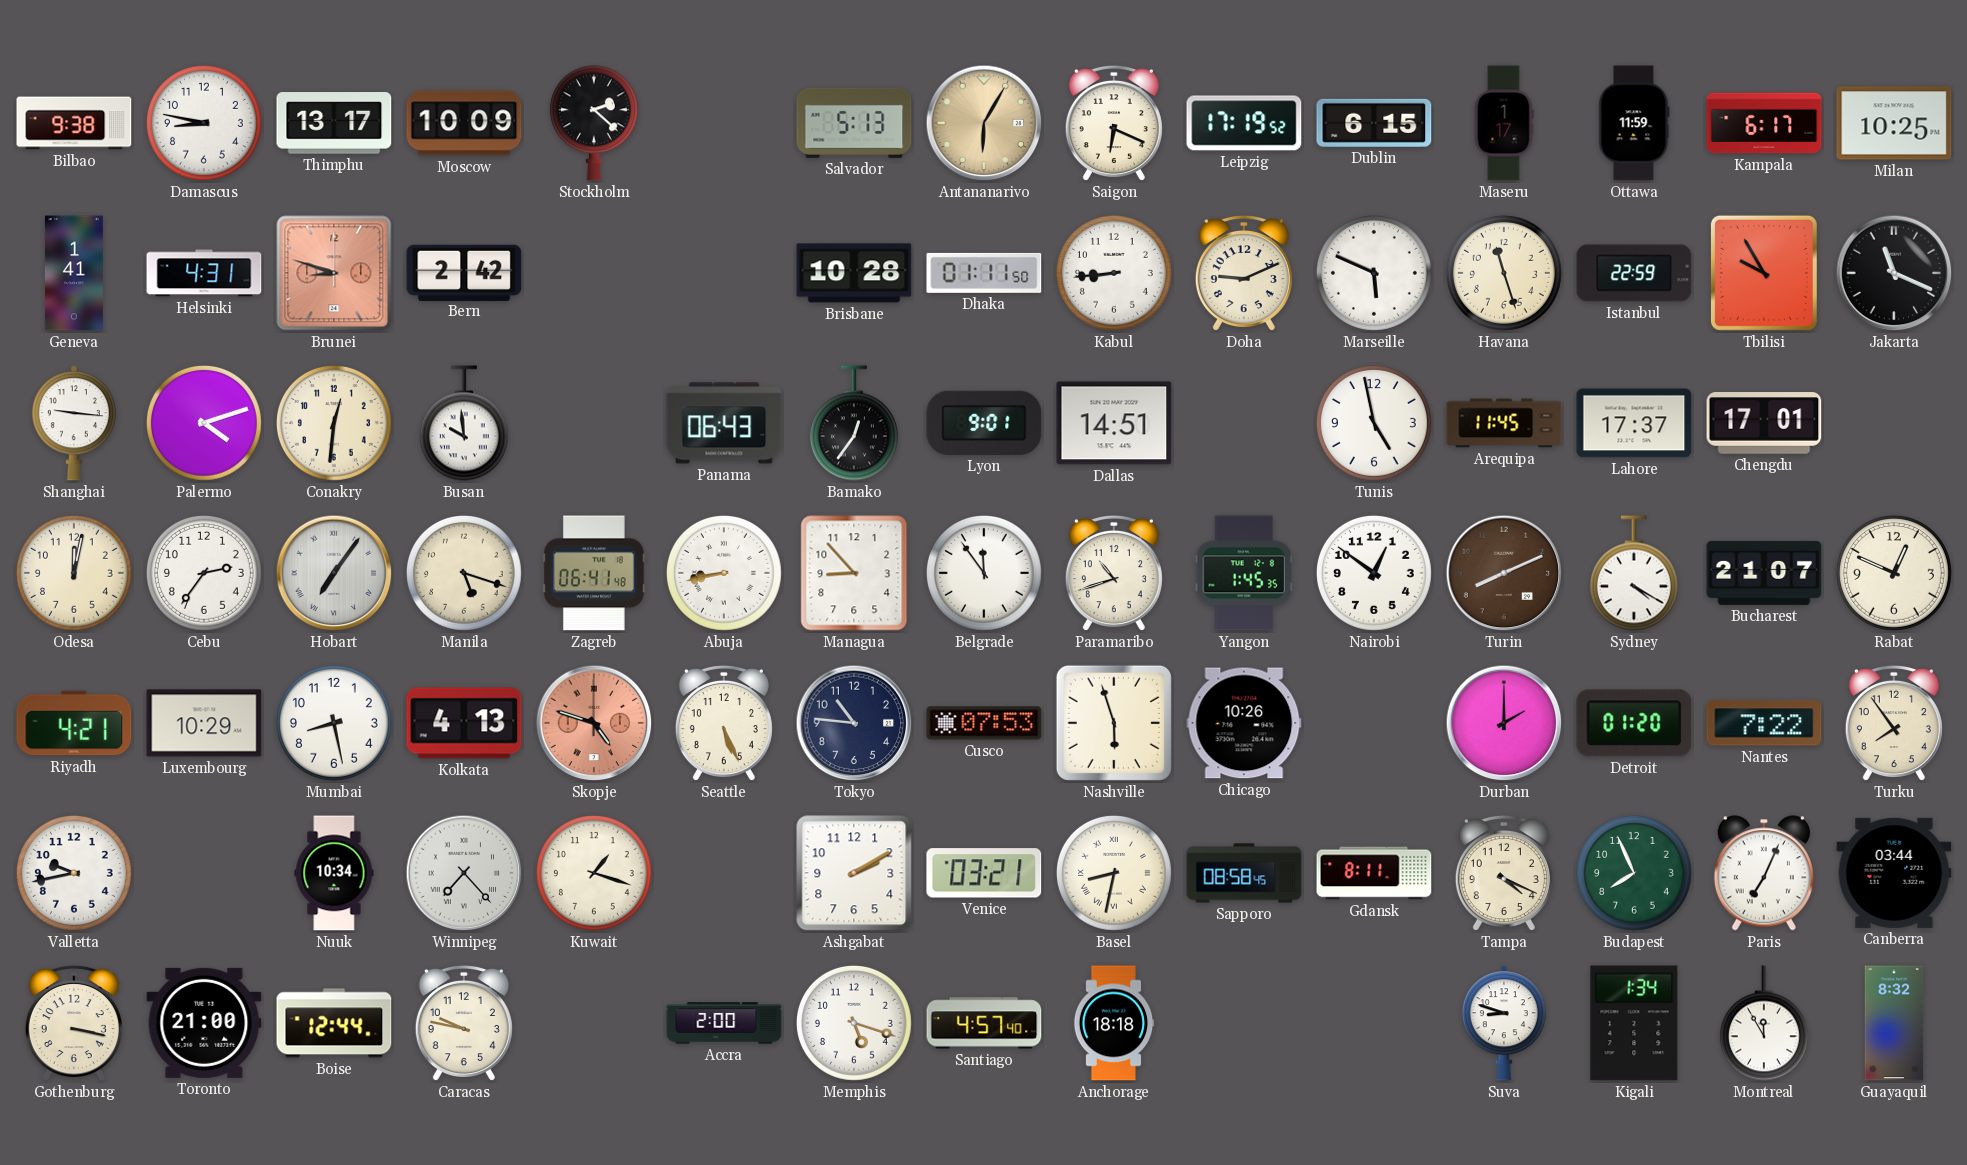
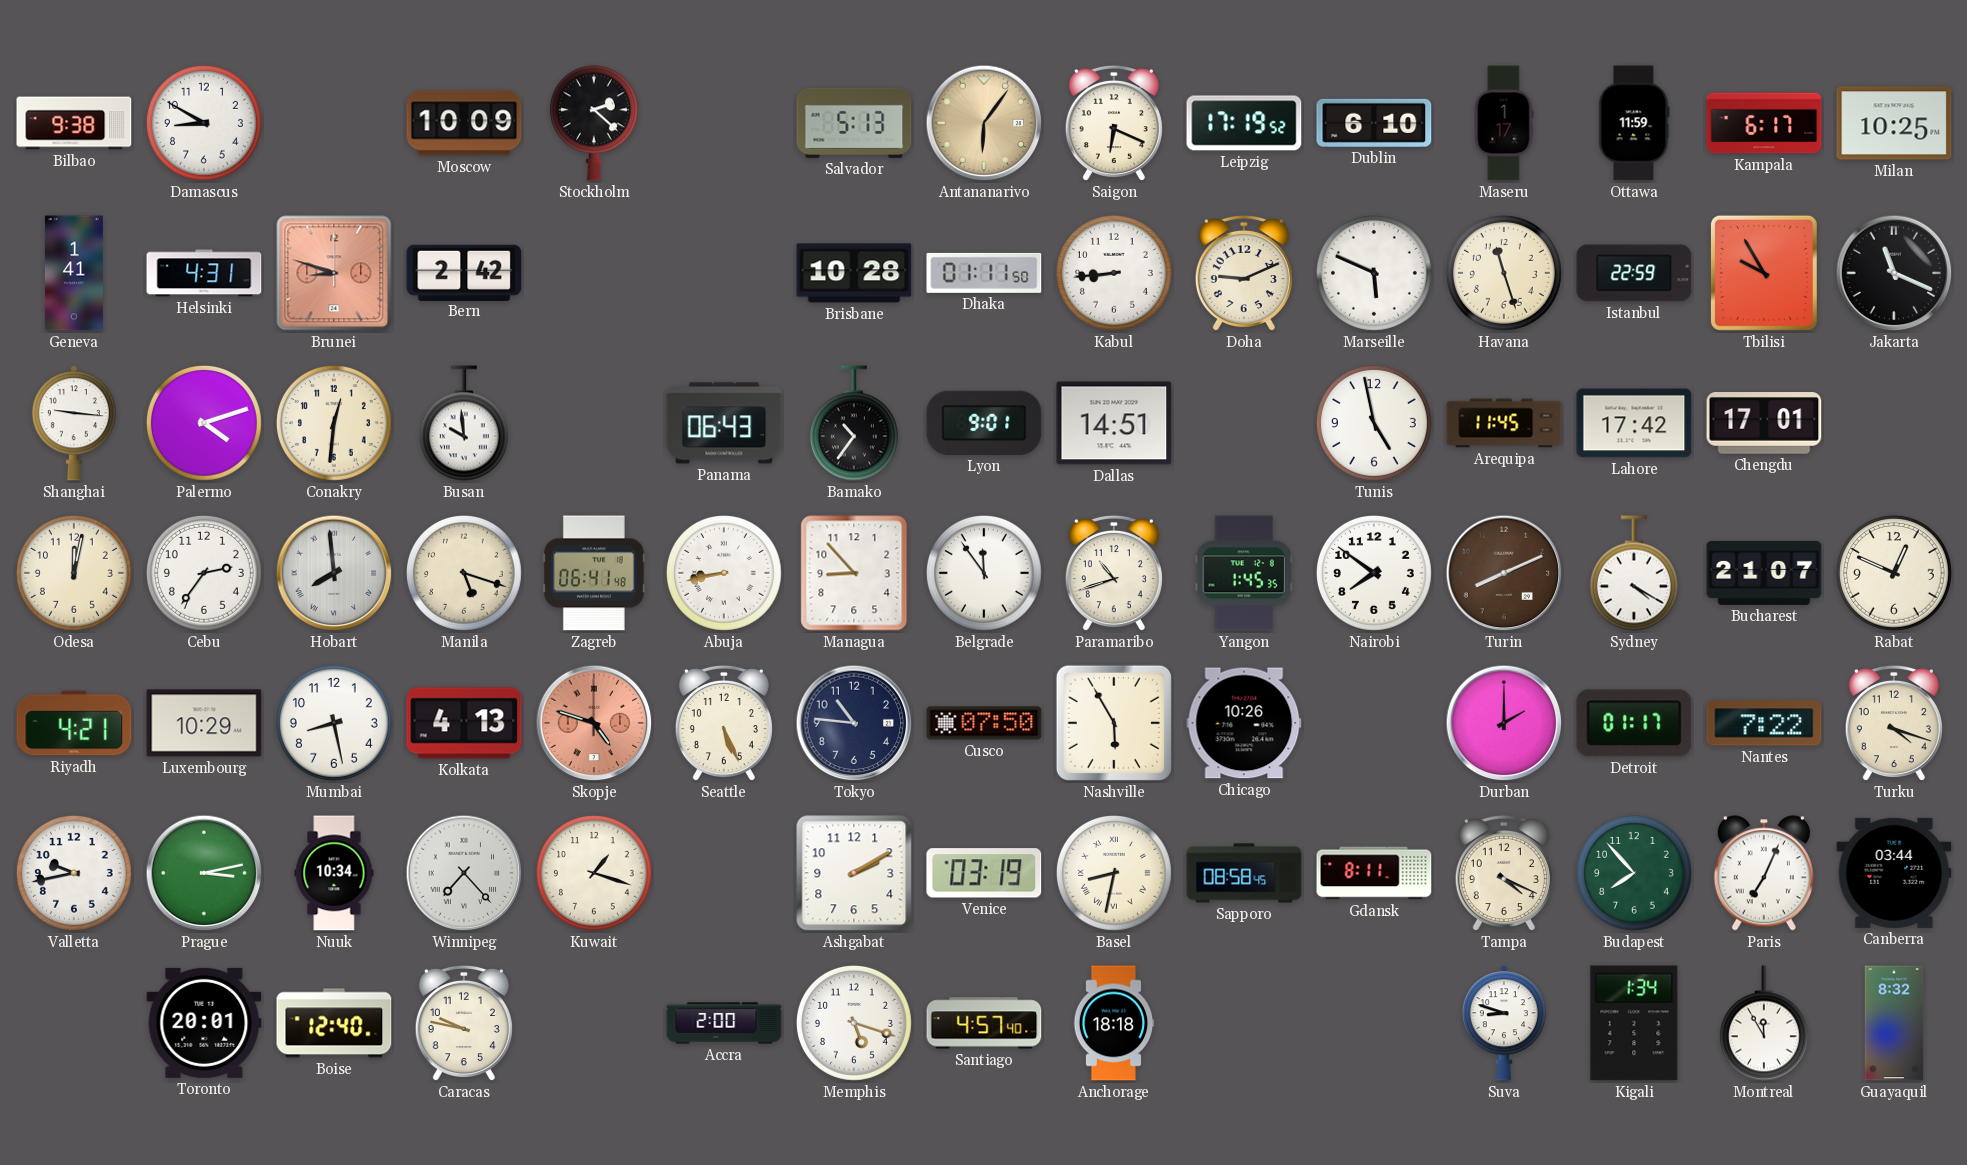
Damascus: 8:47 -> 8:50
Thimphu: 13:17 -> none
Antananarivo: 6:05 -> 6:06
Dublin: 6:15 -> 6:10
Bamako: 12:36 -> 10:36
Lahore: 17:37 -> 17:42
Hobart: 7:06 -> 7:59
Nairobi: 12:51 -> 7:51
Cusco: 07:53 -> 07:50
Nashville: 5:57 -> 5:55
Detroit: 01:20 -> 01:17
Turku: 7:54 -> 4:18
Prague: none -> 3:13
Venice: 03:21 -> 03:19
Budapest: 7:56 -> 7:53
Gothenburg: 3:17 -> none
Toronto: 21:00 -> 20:01
Boise: 12:44 -> 12:40
